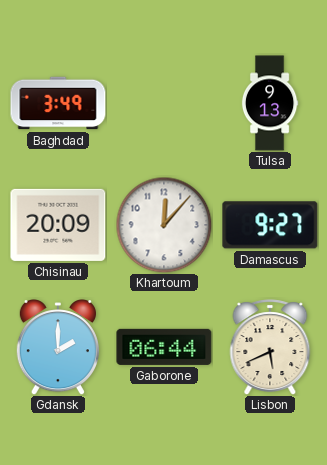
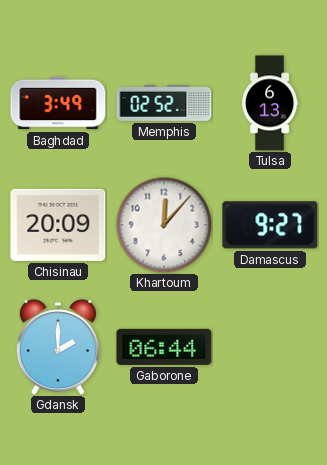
Memphis: none -> 02:52
Tulsa: 9:13 -> 6:13
Lisbon: 5:41 -> none
